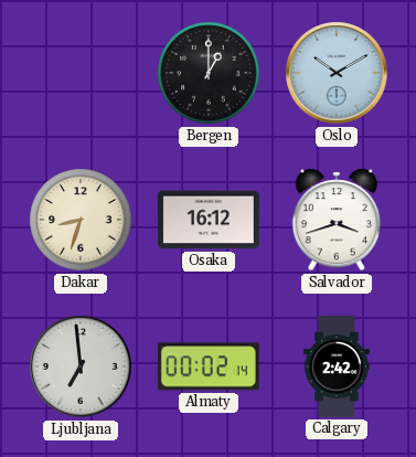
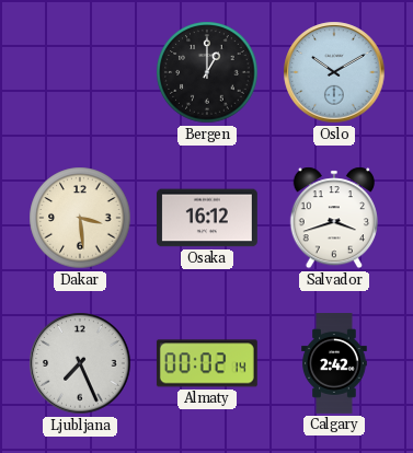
Dakar: 8:33 -> 3:29
Ljubljana: 6:59 -> 7:26
